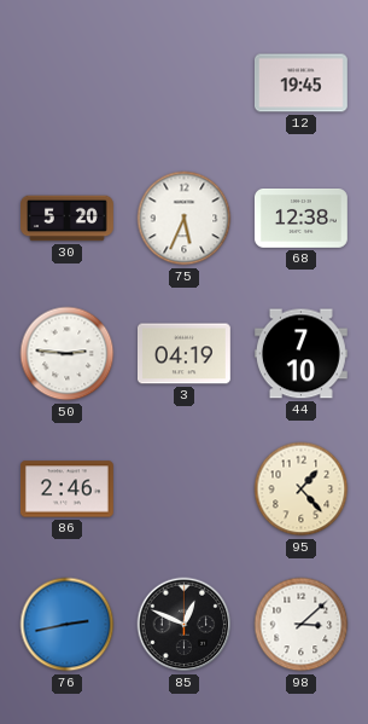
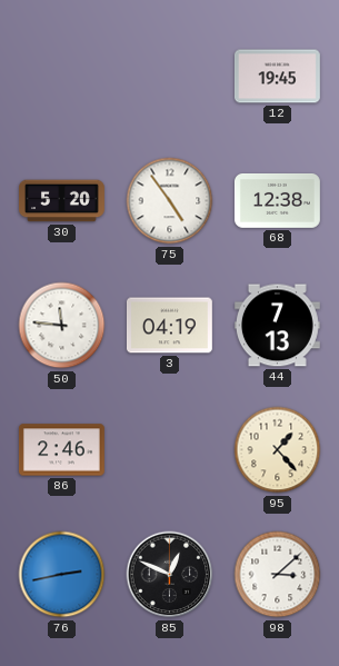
75: 5:34 -> 4:54
50: 2:46 -> 11:46
44: 7:10 -> 7:13
